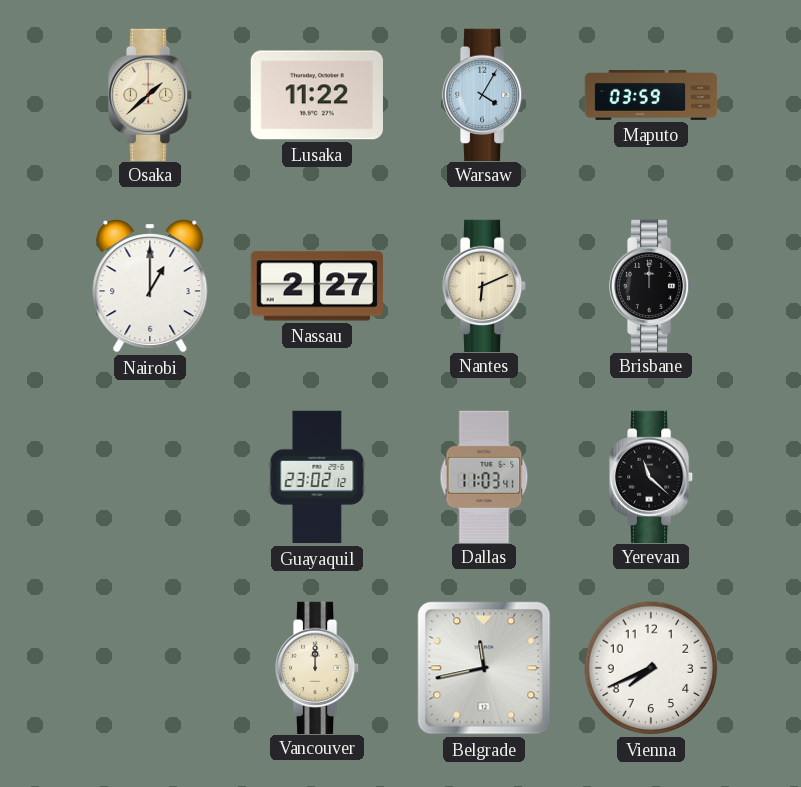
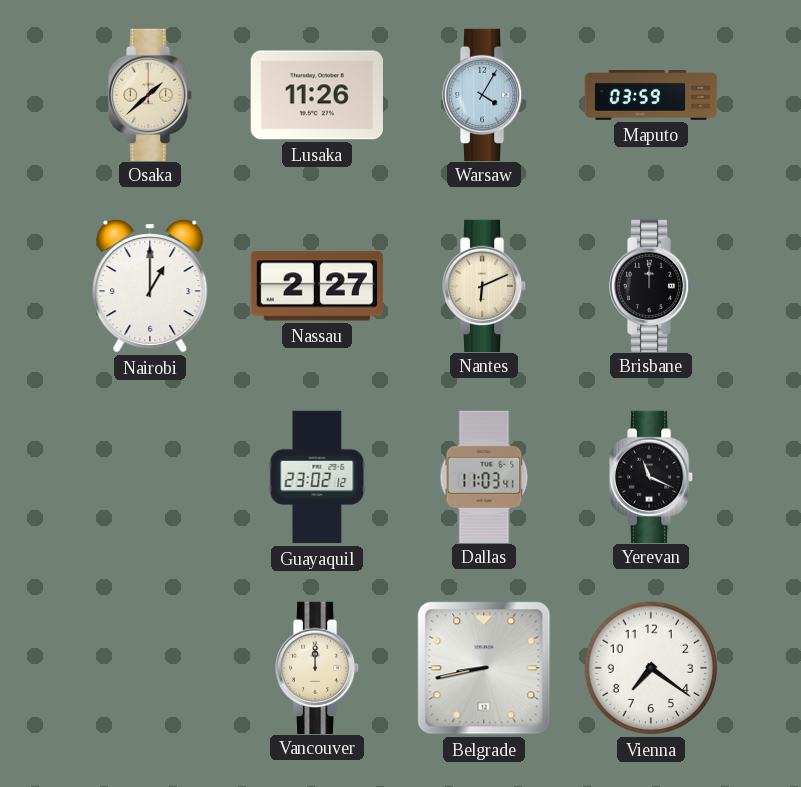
Lusaka: 11:22 -> 11:26
Yerevan: 11:22 -> 11:19
Belgrade: 11:43 -> 8:43
Vienna: 7:41 -> 7:21
